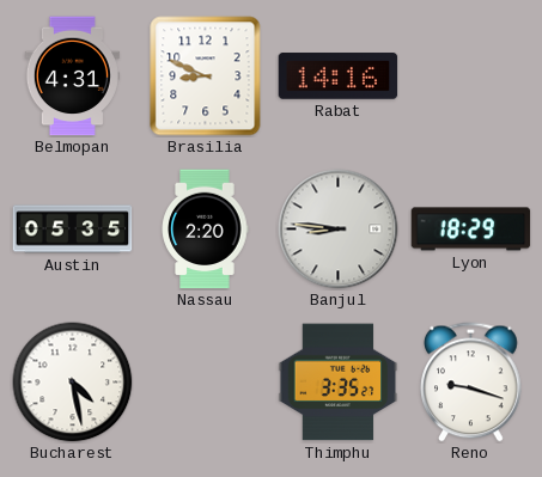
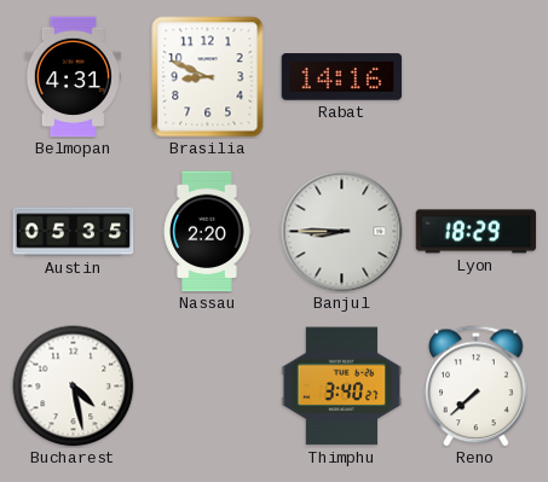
Banjul: 8:46 -> 8:45
Thimphu: 3:35 -> 3:40
Reno: 9:18 -> 7:38
